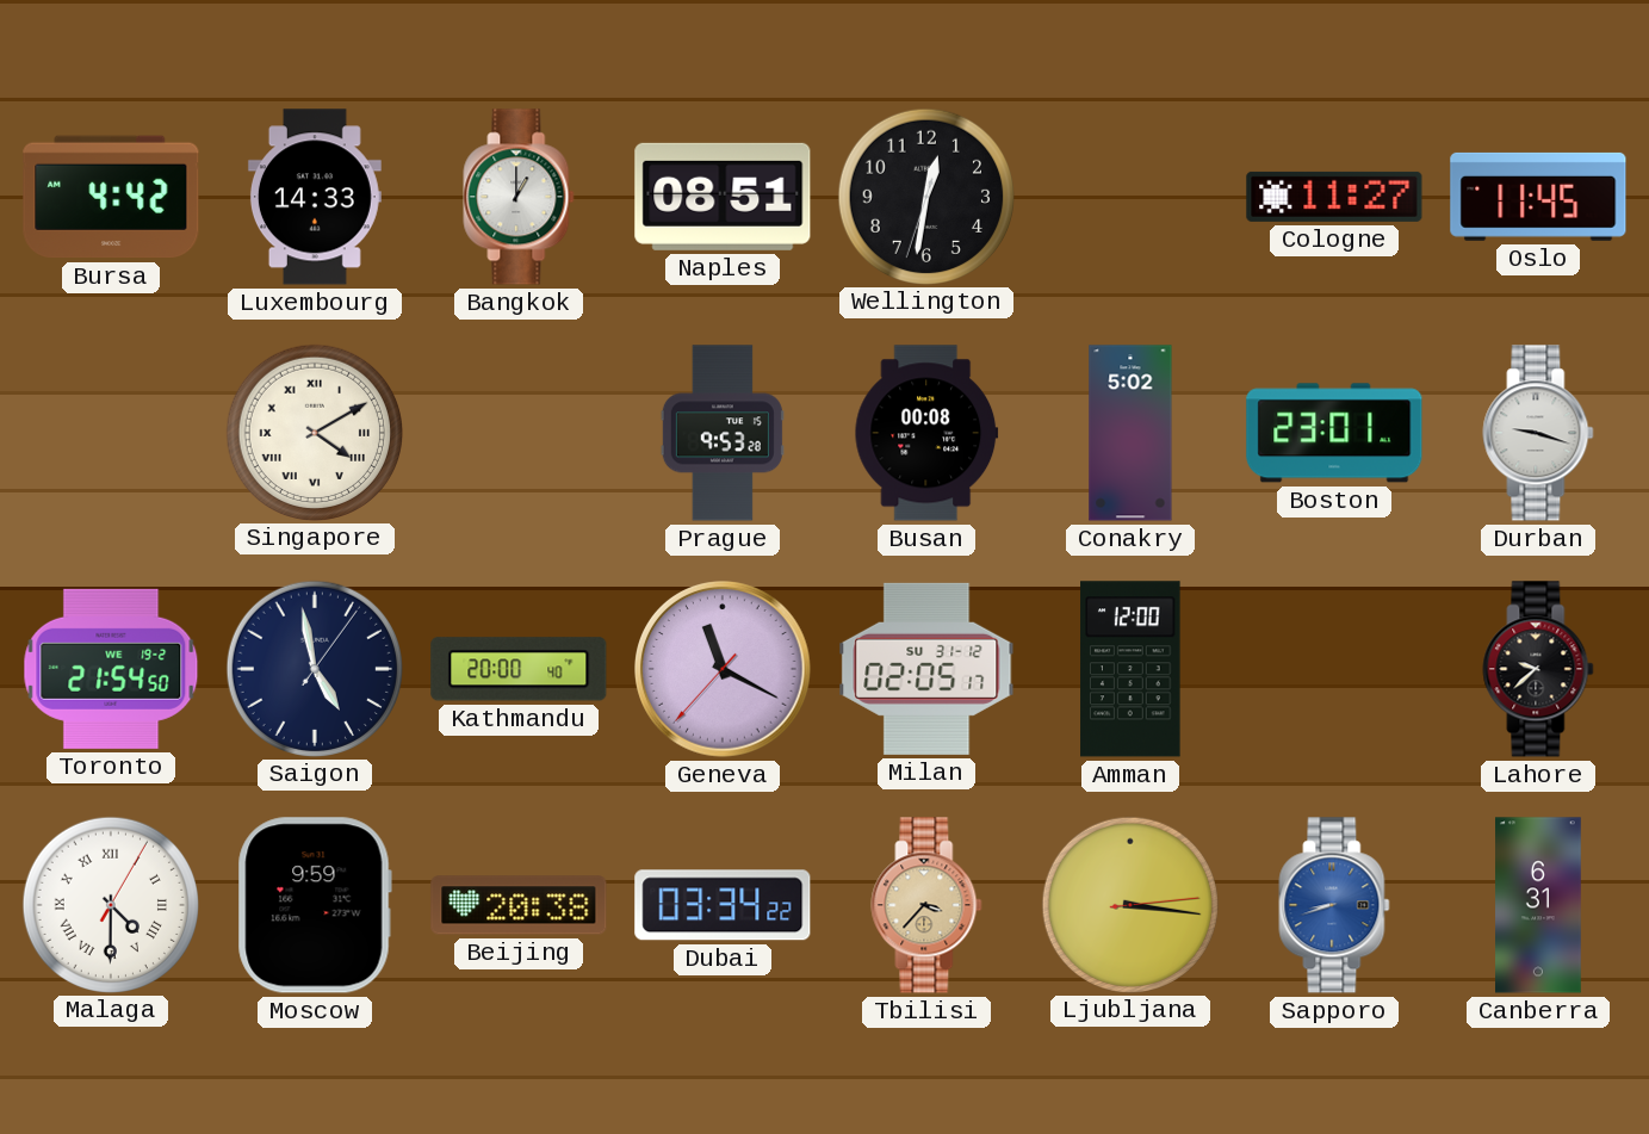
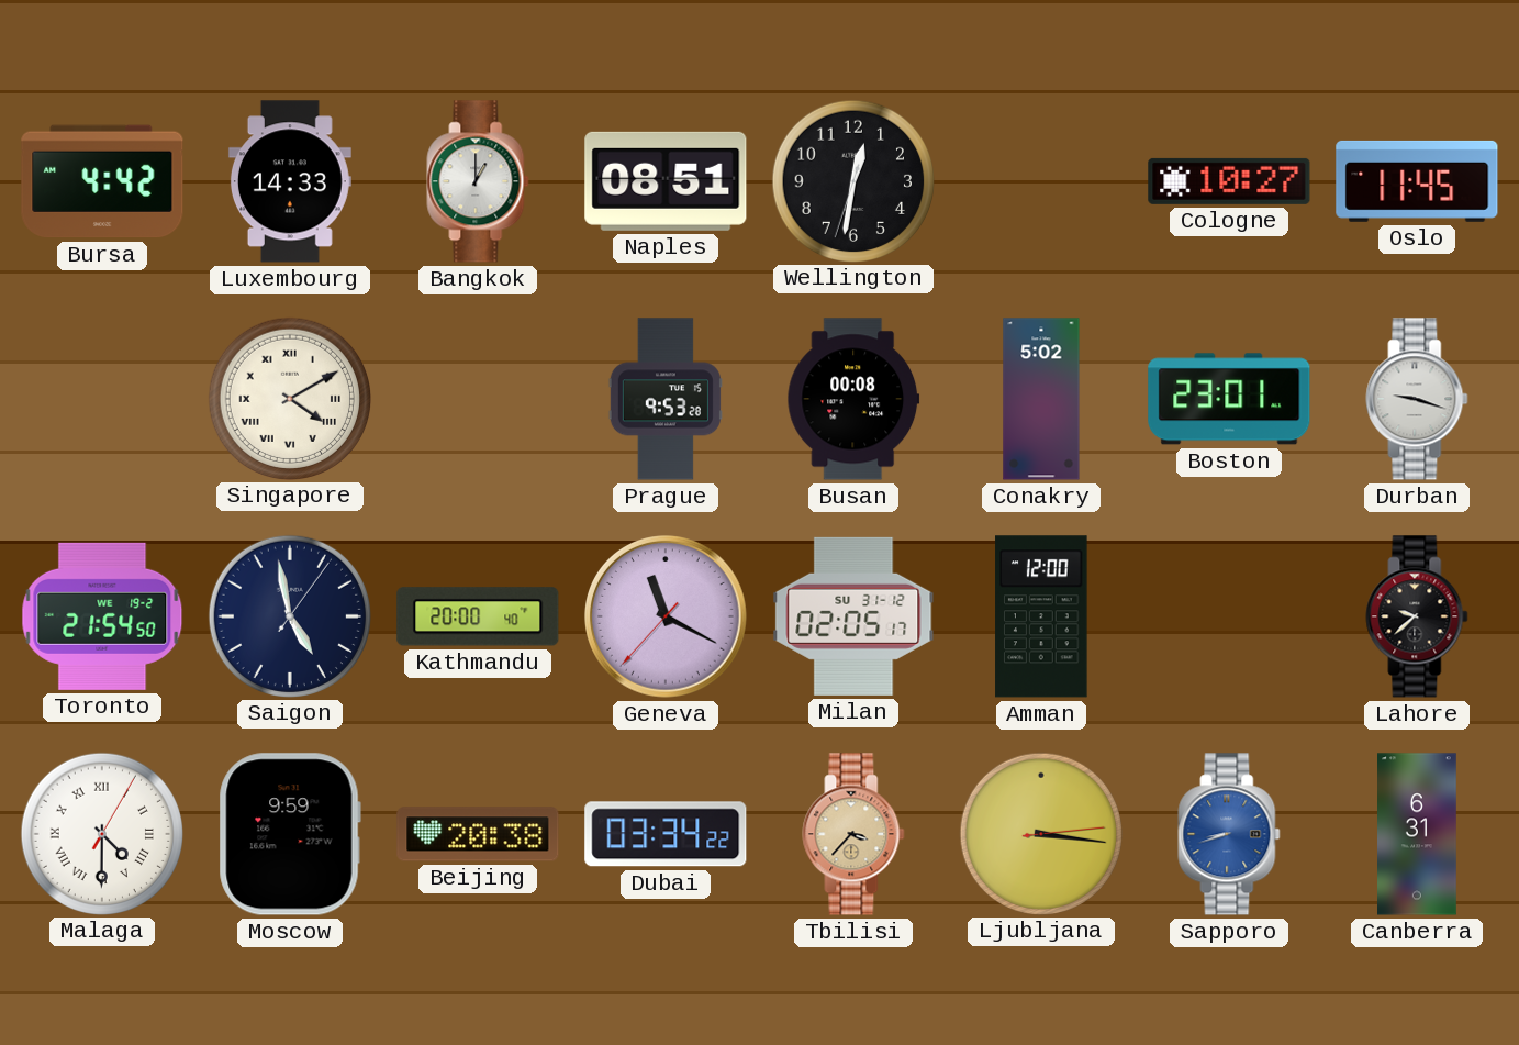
Cologne: 11:27 -> 10:27
